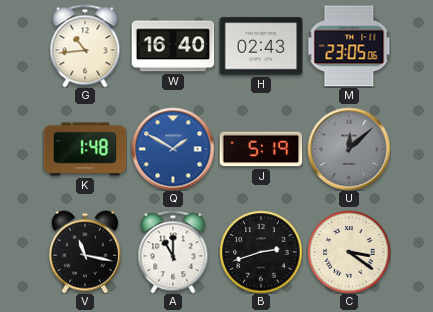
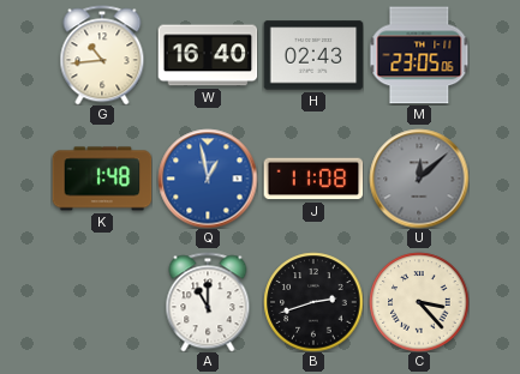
Q: 1:50 -> 12:58
J: 5:19 -> 11:08
V: 11:17 -> none
C: 3:21 -> 3:23
